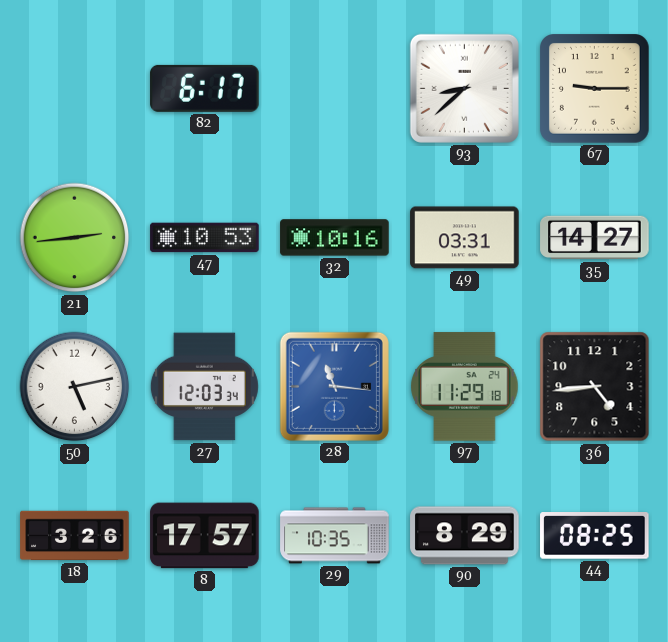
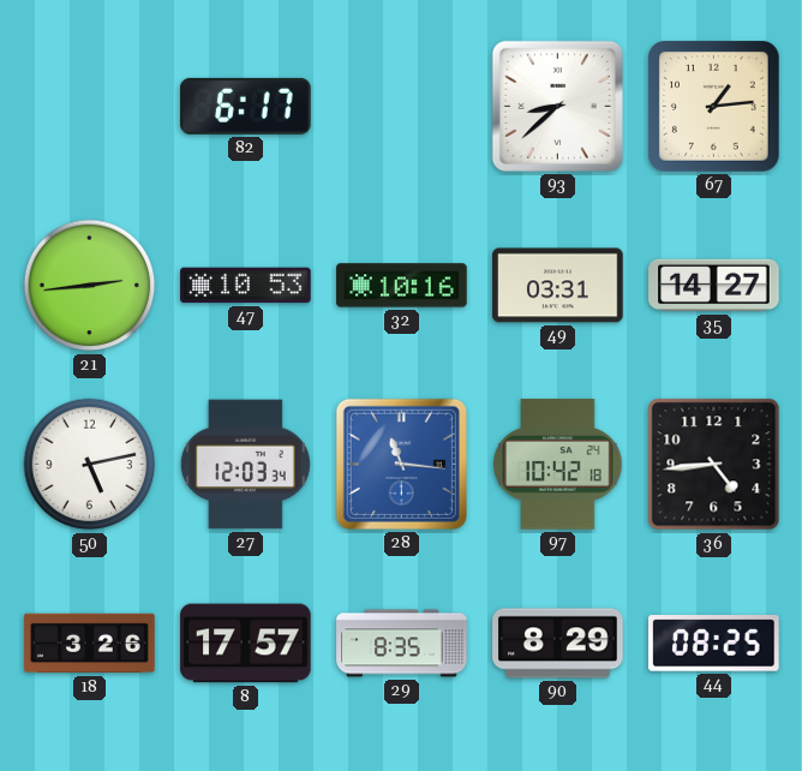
67: 9:15 -> 1:14
97: 11:29 -> 10:42
29: 10:35 -> 8:35
